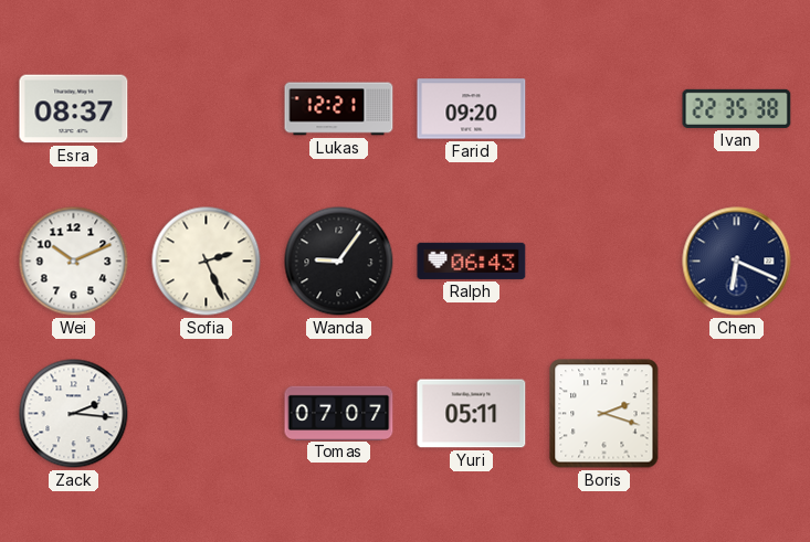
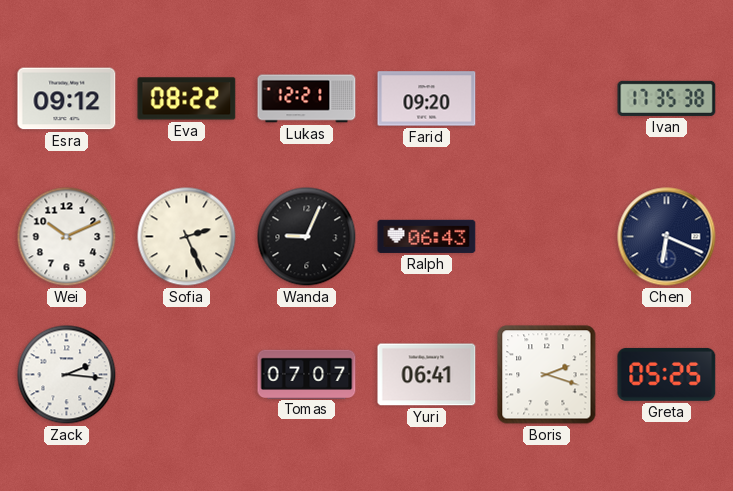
Esra: 08:37 -> 09:12
Eva: none -> 08:22
Ivan: 22:35 -> 17:35
Wanda: 9:06 -> 9:04
Yuri: 05:11 -> 06:41
Greta: none -> 05:25
